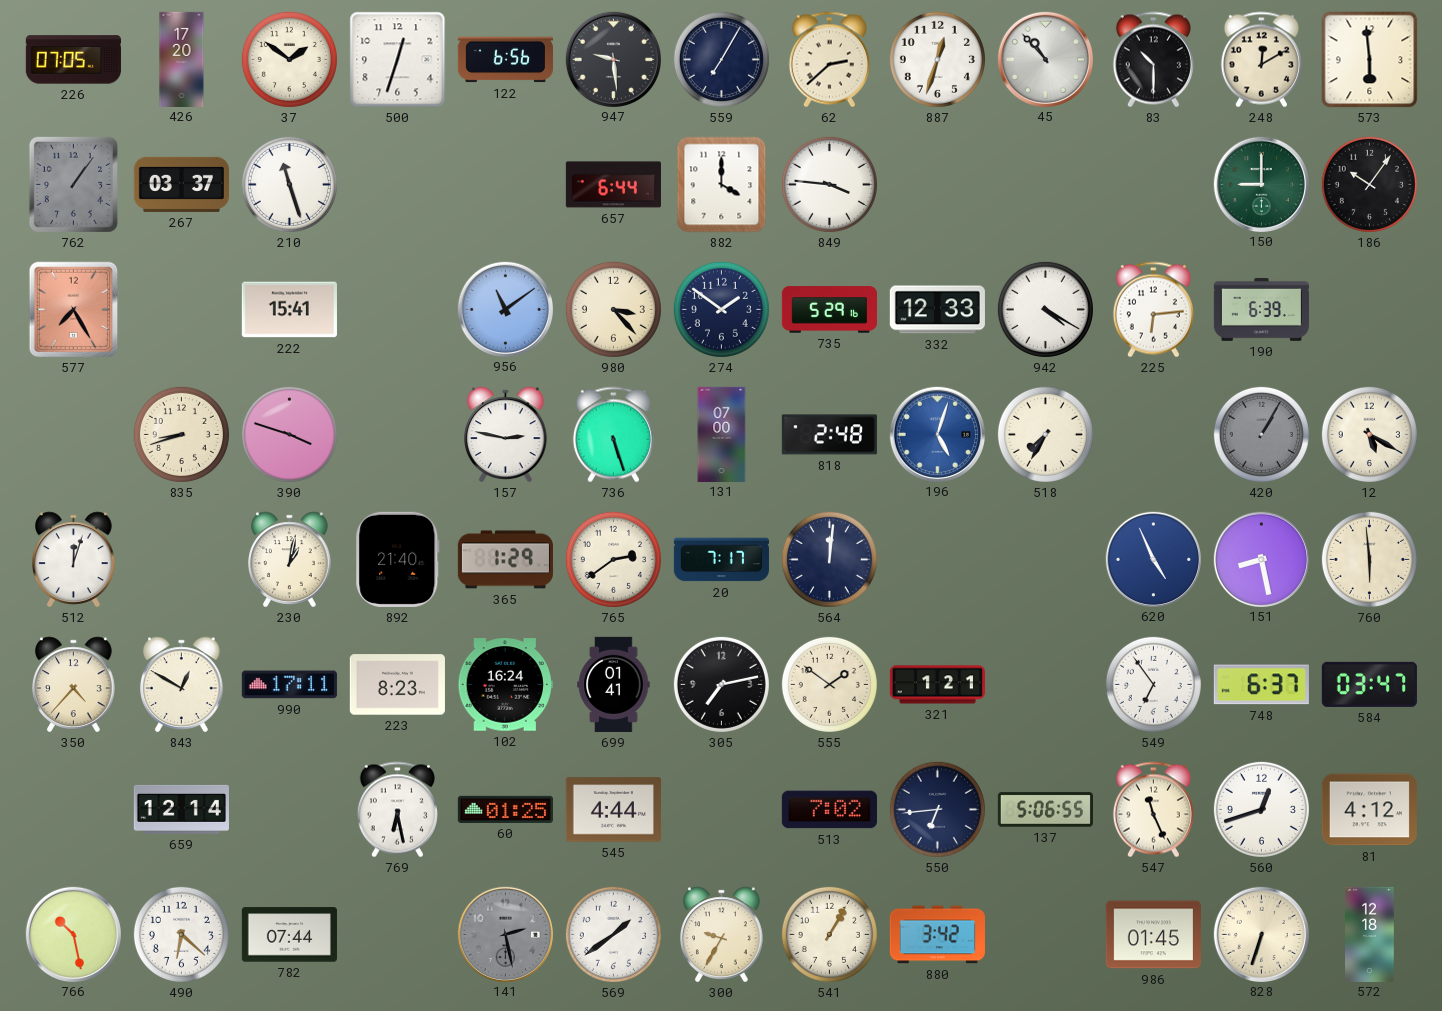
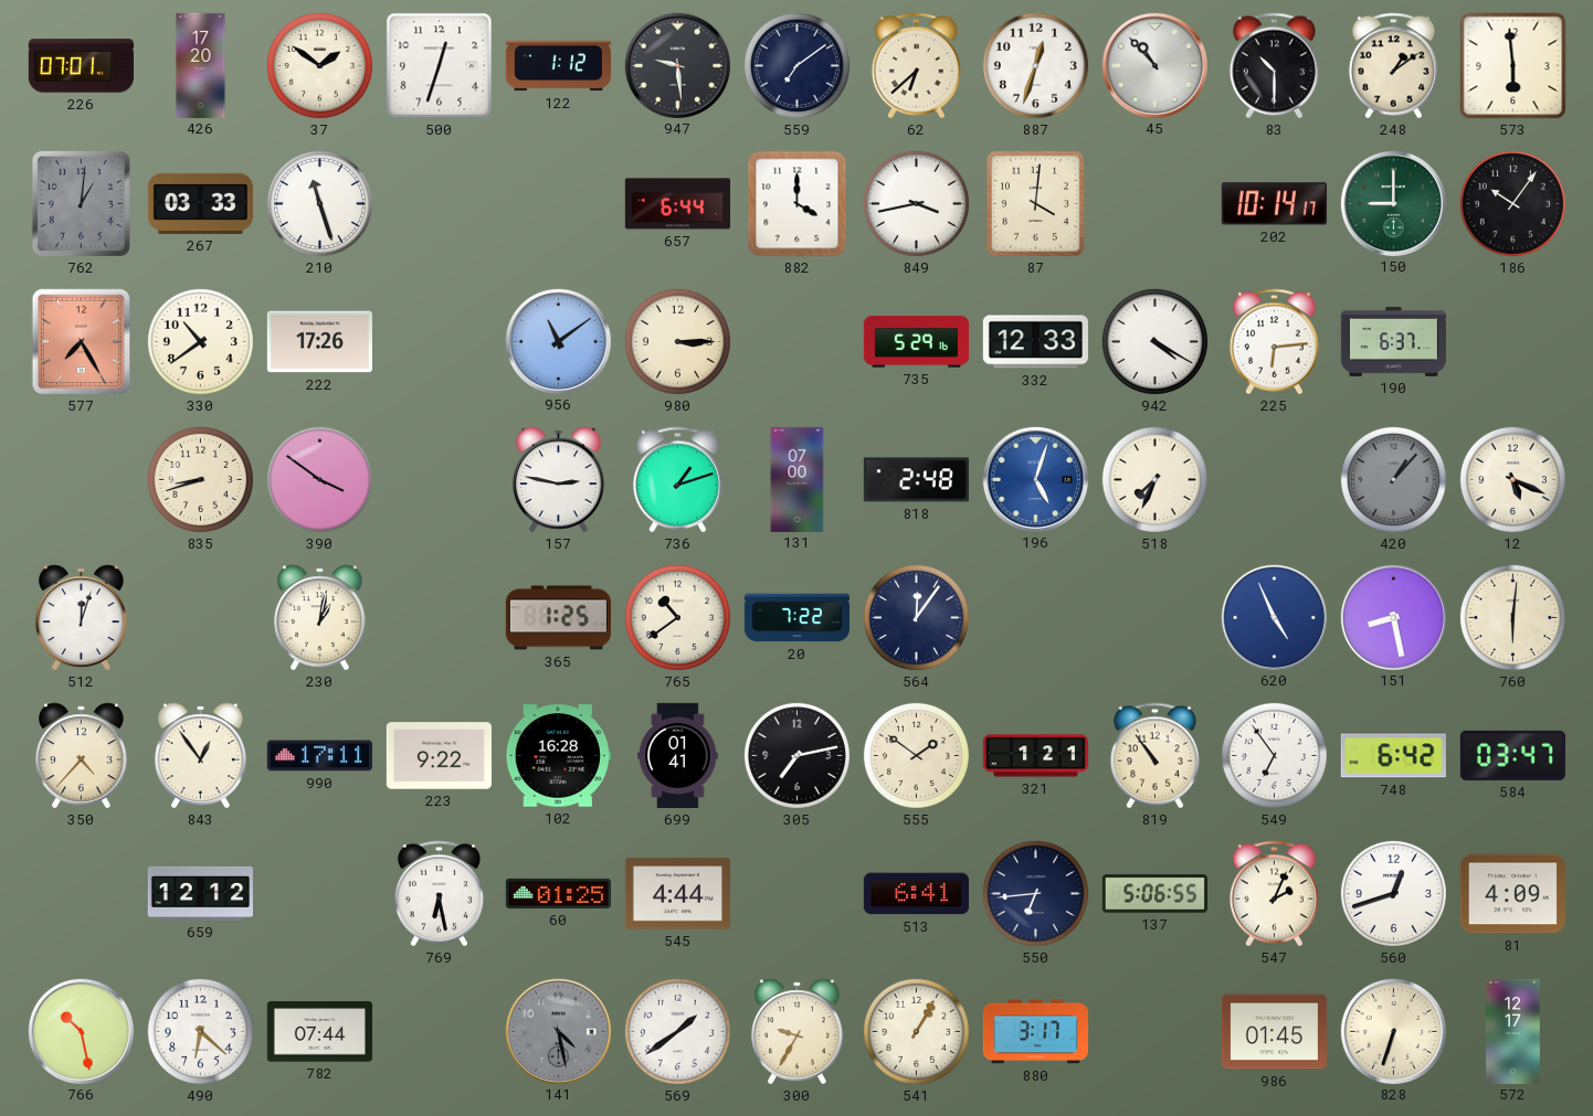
226: 07:05 -> 07:01
122: 6:56 -> 1:12
559: 7:05 -> 7:09
62: 2:38 -> 6:38
248: 12:10 -> 1:09
762: 1:06 -> 1:01
267: 03:37 -> 03:33
849: 3:46 -> 3:43
87: none -> 4:01
202: none -> 10:14
330: none -> 10:39
222: 15:41 -> 17:26
980: 3:23 -> 3:15
274: 1:51 -> none
190: 6:39 -> 6:37
390: 3:48 -> 3:51
736: 5:27 -> 1:12
518: 7:35 -> 7:34
420: 1:05 -> 1:07
12: 5:20 -> 5:19
892: 21:40 -> none
365: 1:29 -> 1:25
765: 2:39 -> 10:39
20: 7:17 -> 7:22
564: 12:01 -> 12:06
760: 5:59 -> 6:01
843: 12:50 -> 12:54
223: 8:23 -> 9:22
102: 16:24 -> 16:28
819: none -> 10:54
748: 6:37 -> 6:42
659: 12:14 -> 12:12
513: 7:02 -> 6:41
547: 11:26 -> 2:04
81: 4:12 -> 4:09
141: 2:28 -> 4:28
880: 3:42 -> 3:17
572: 12:18 -> 12:17
